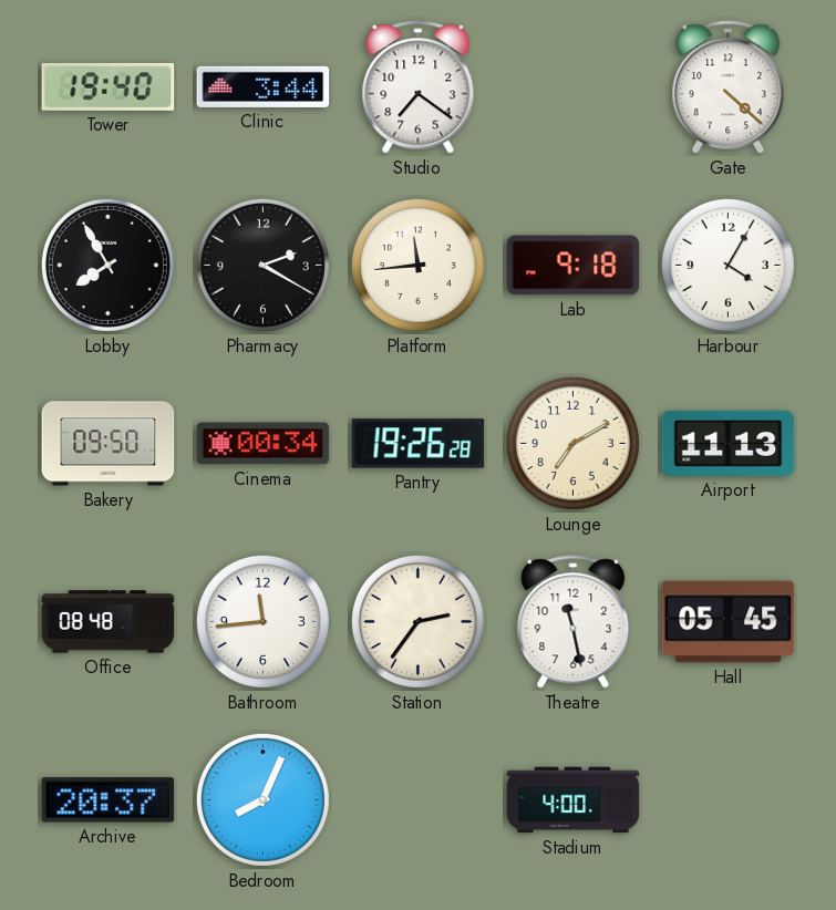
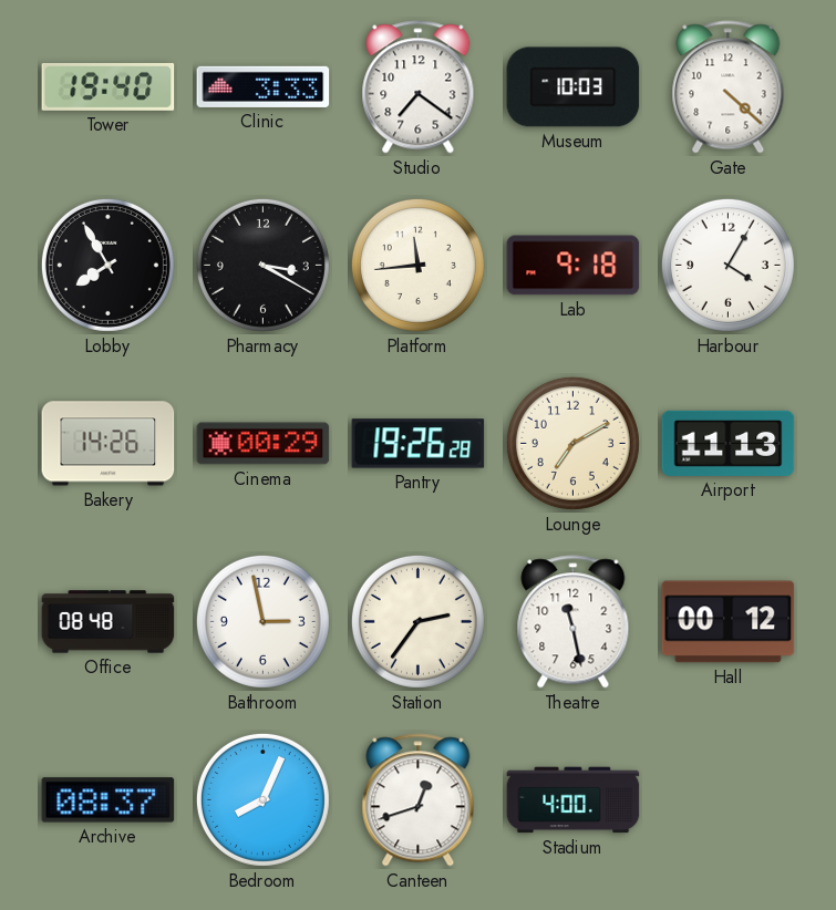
Clinic: 3:44 -> 3:33
Museum: none -> 10:03
Pharmacy: 2:20 -> 3:20
Bakery: 09:50 -> 14:26
Cinema: 00:34 -> 00:29
Bathroom: 11:44 -> 2:58
Hall: 05:45 -> 00:12
Archive: 20:37 -> 08:37
Canteen: none -> 12:42
